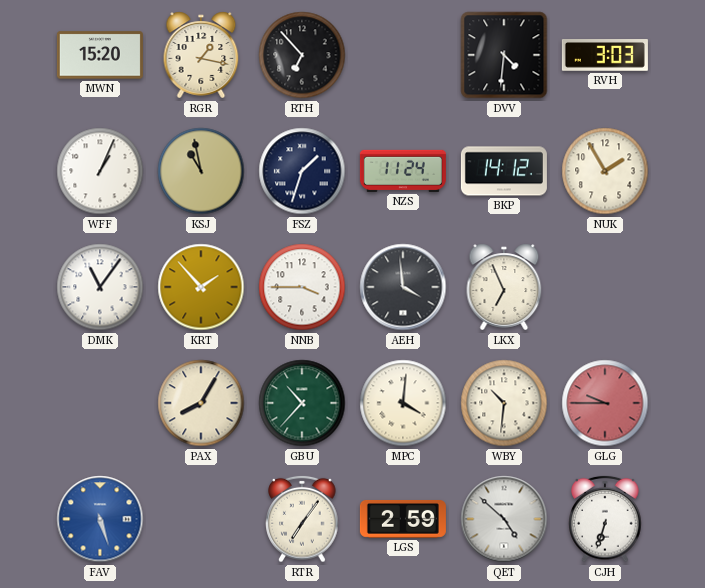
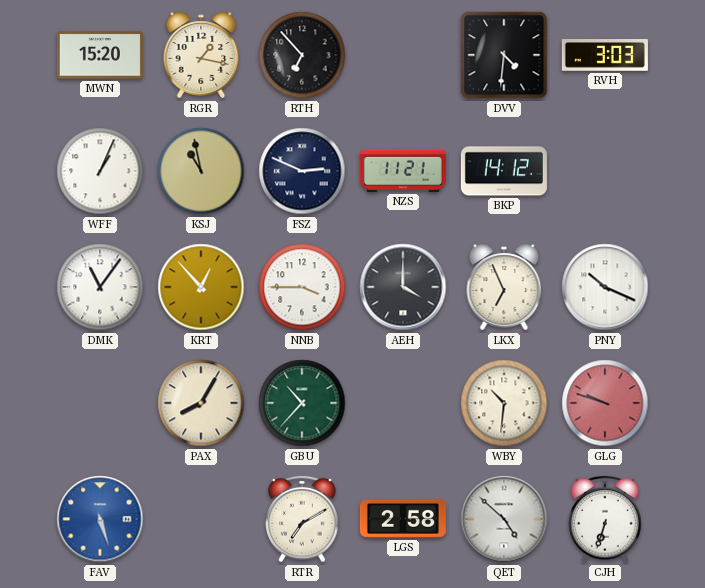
FSZ: 1:33 -> 2:49
NZS: 11:24 -> 11:21
NUK: 1:55 -> none
KRT: 1:53 -> 12:53
AEH: 3:59 -> 4:00
PNY: none -> 10:19
MPC: 4:01 -> none
GLG: 9:45 -> 9:48
RTR: 7:06 -> 7:10
LGS: 2:59 -> 2:58
